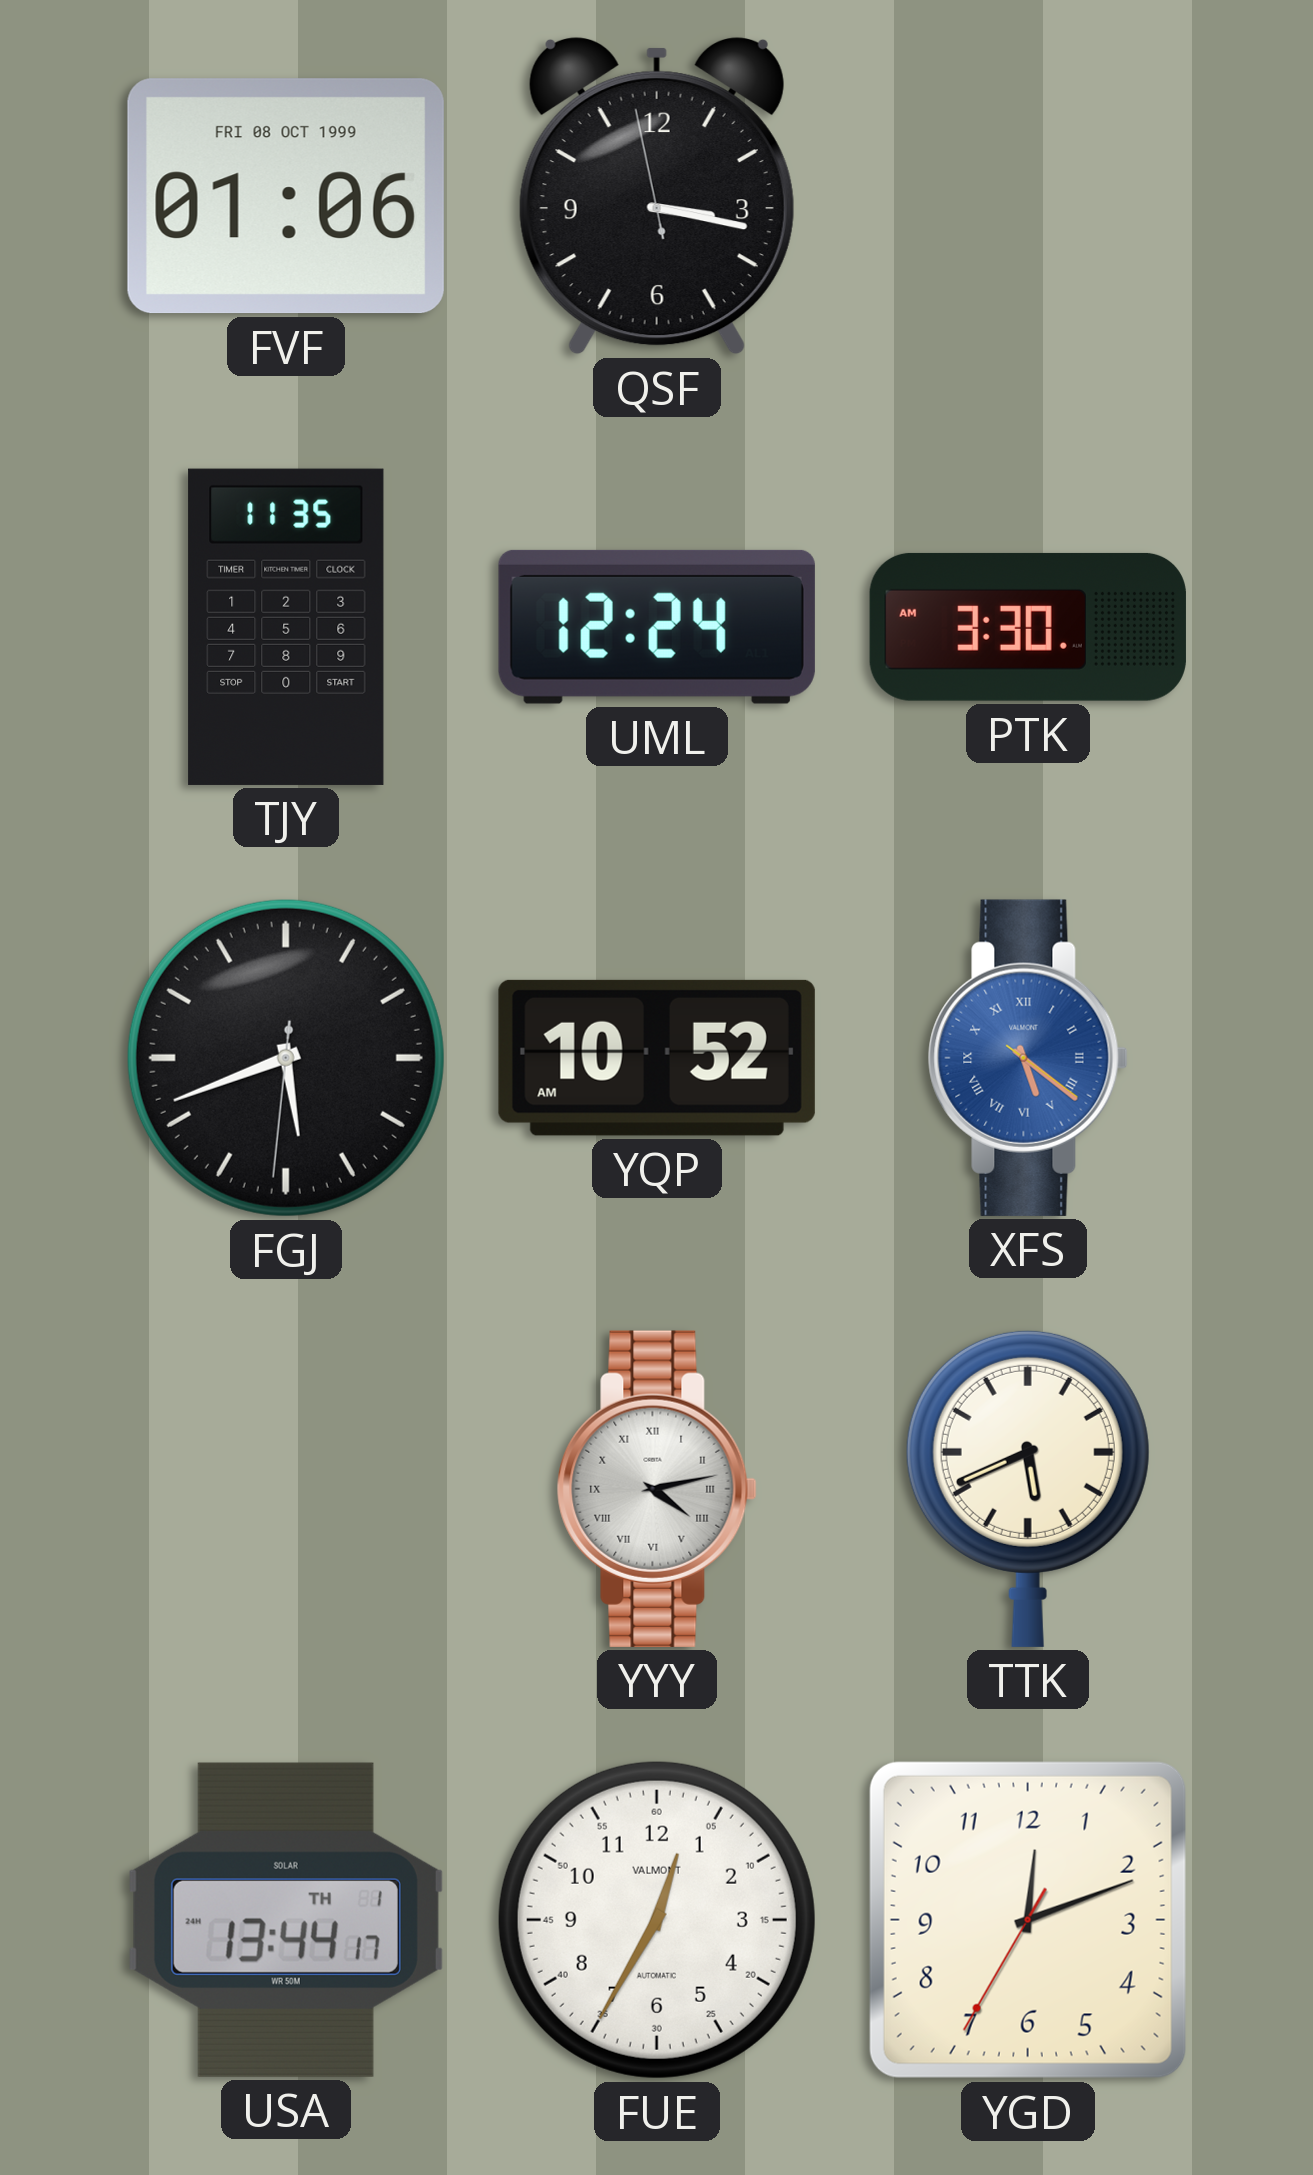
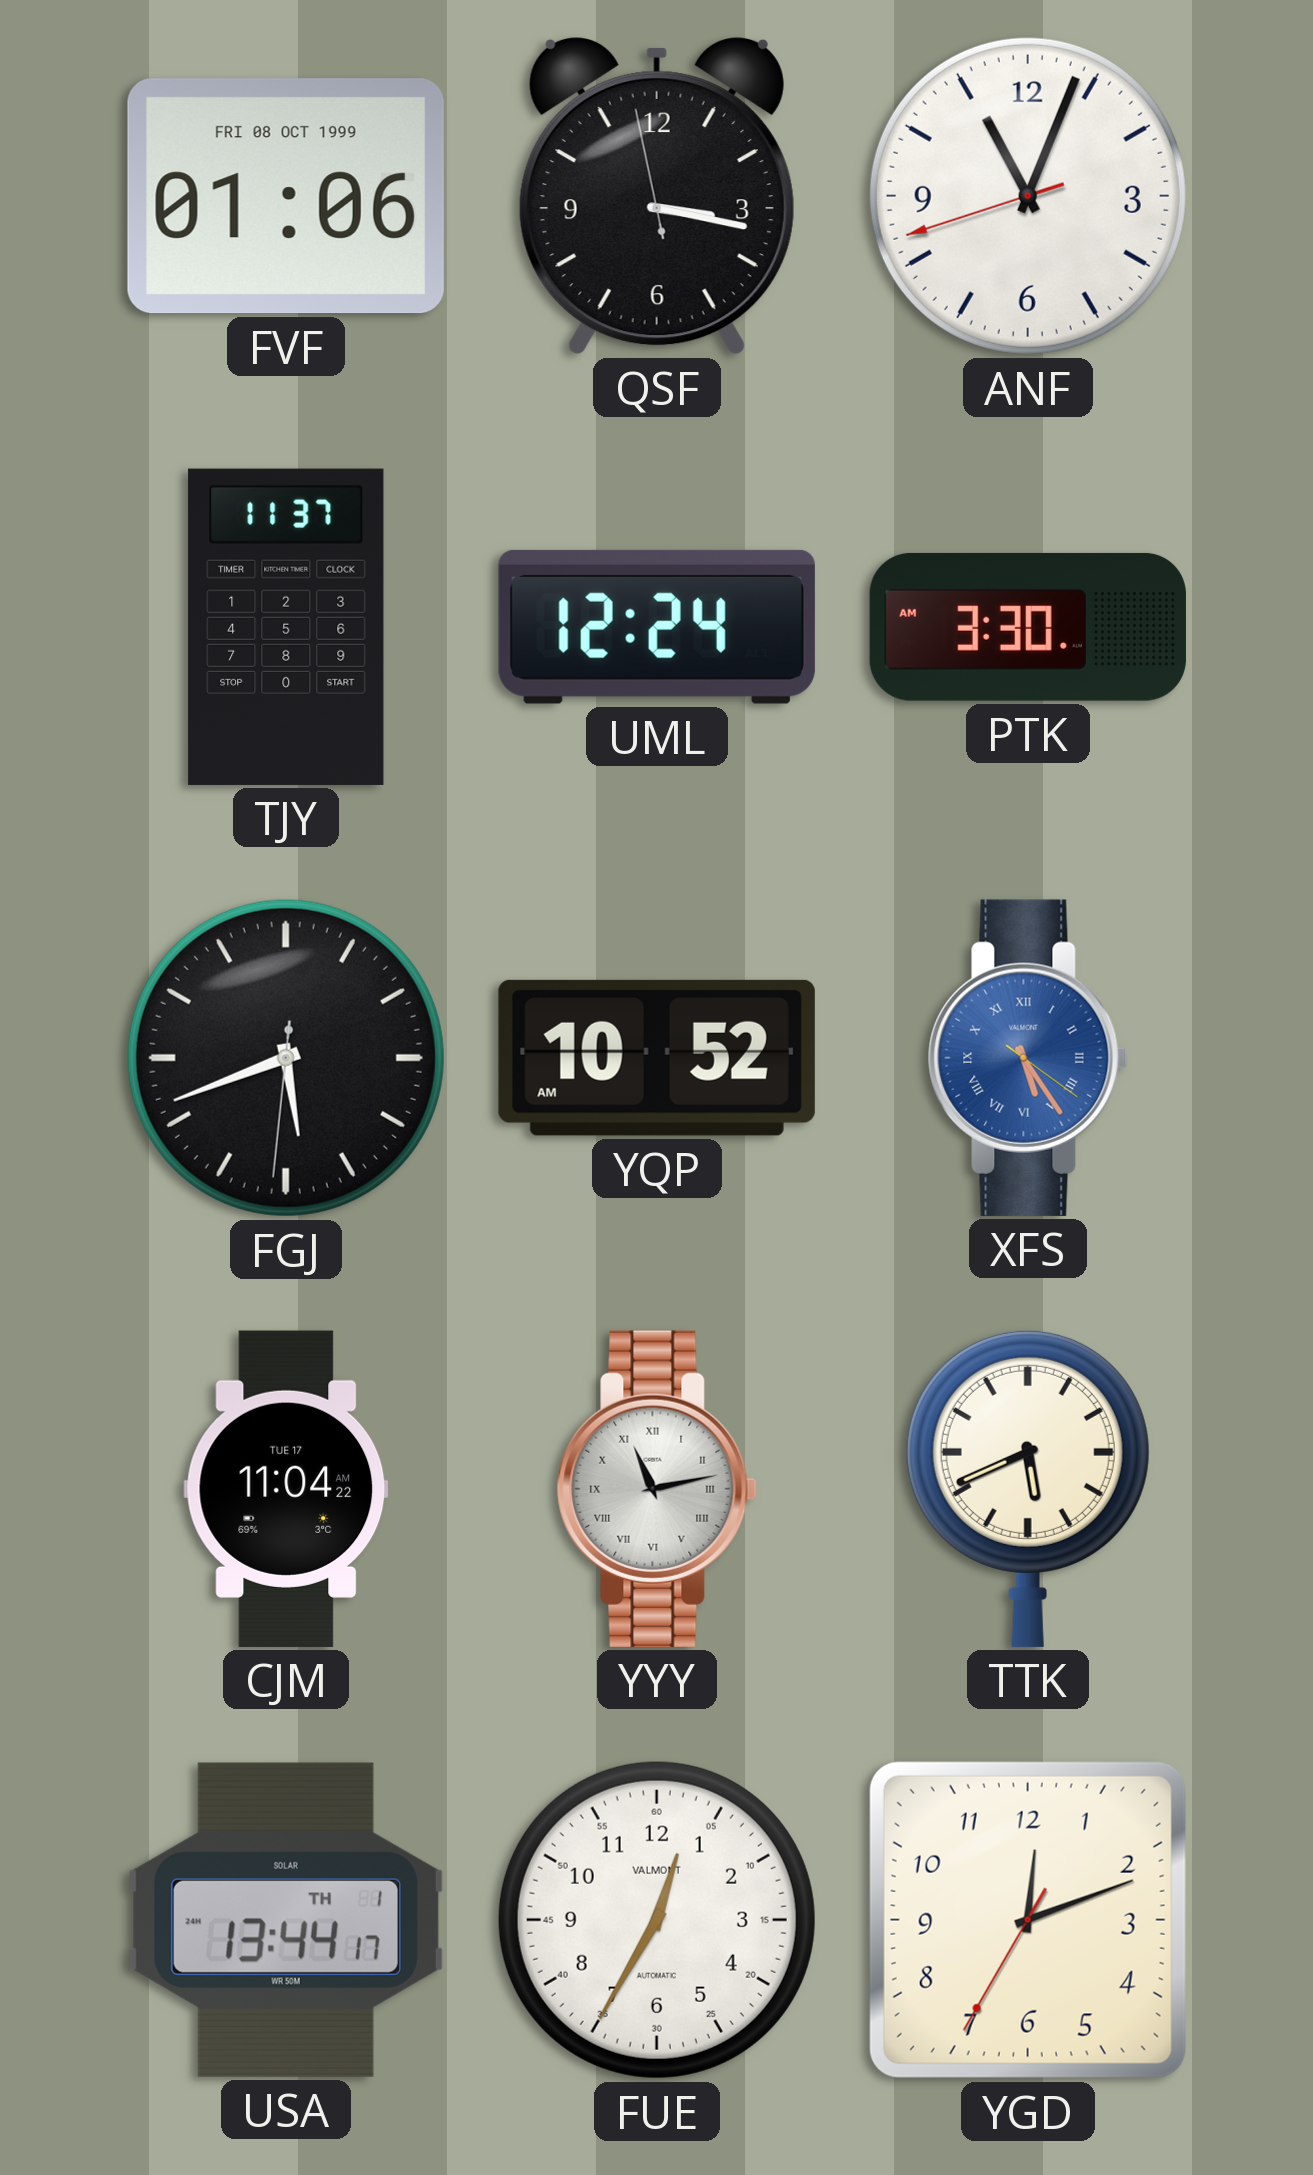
ANF: none -> 11:03
TJY: 11:35 -> 11:37
XFS: 5:21 -> 5:24
CJM: none -> 11:04
YYY: 4:13 -> 11:13
